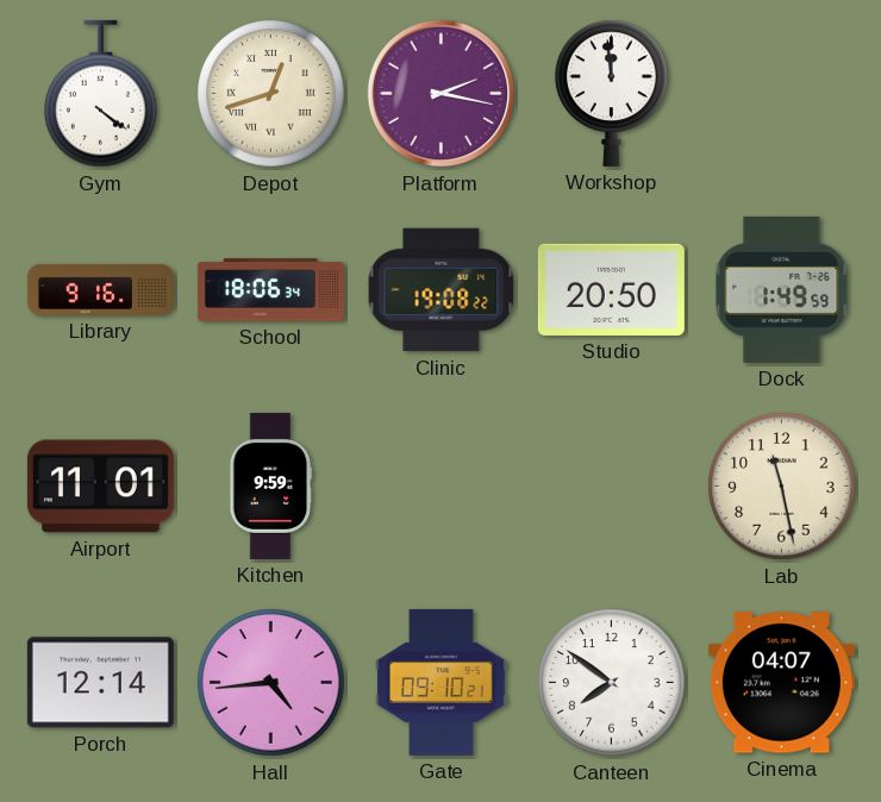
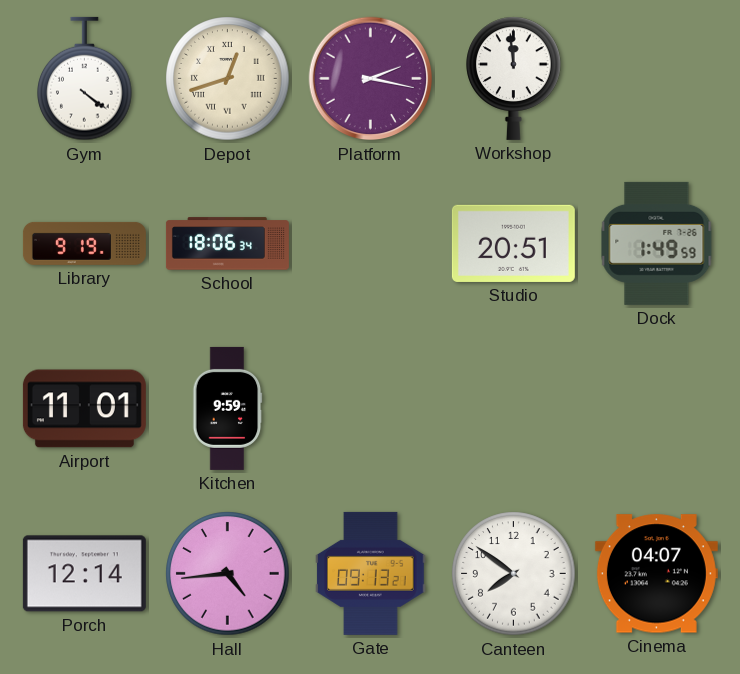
Library: 9:16 -> 9:19
Clinic: 19:08 -> none
Studio: 20:50 -> 20:51
Lab: 11:28 -> none
Gate: 09:10 -> 09:13
